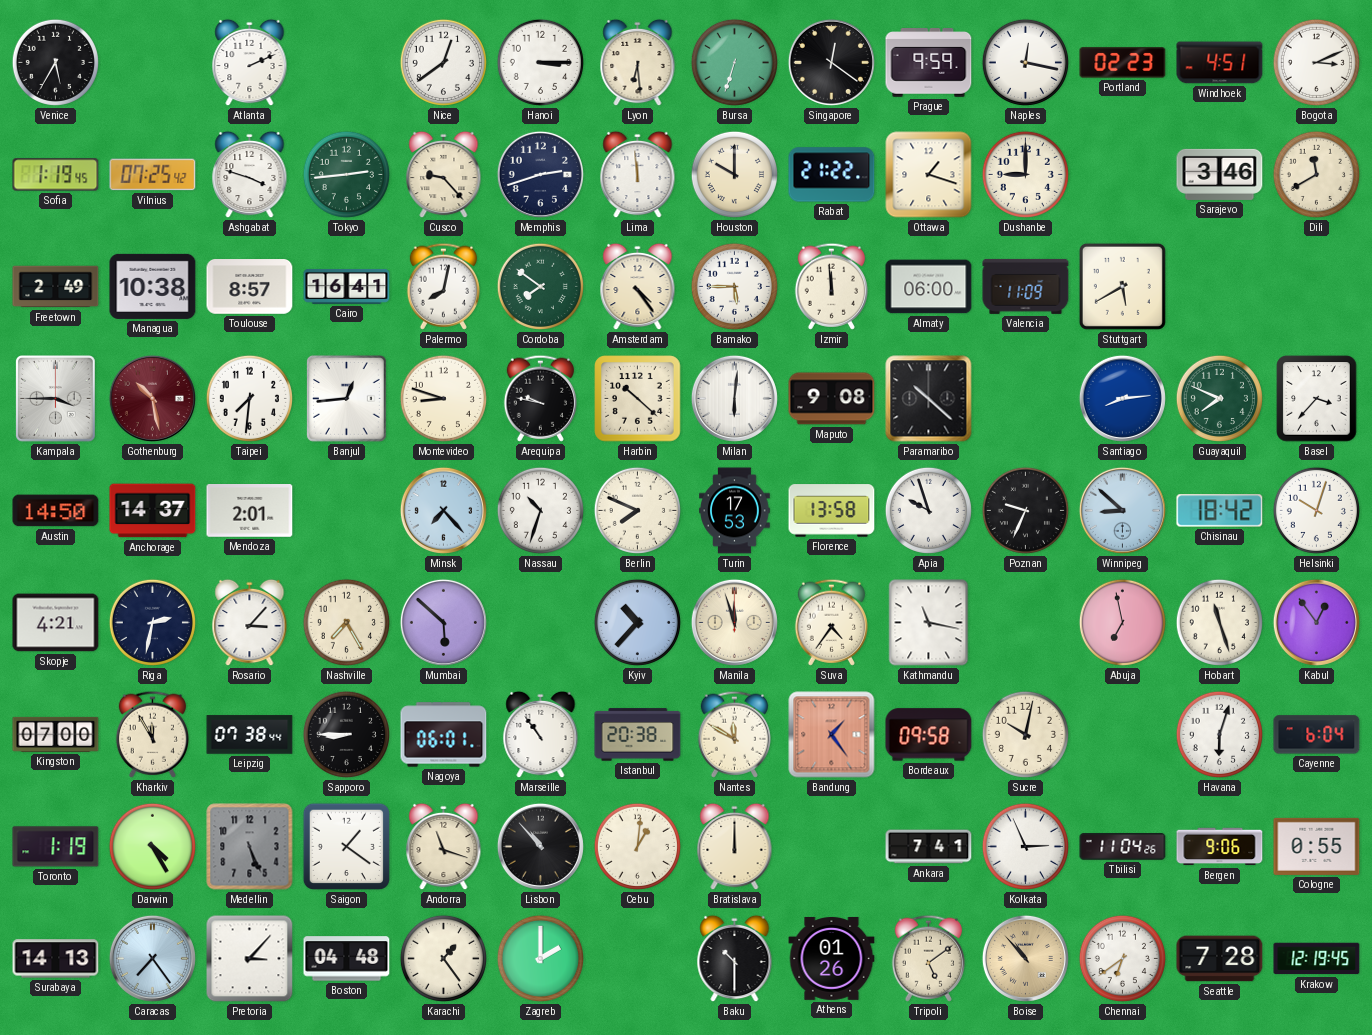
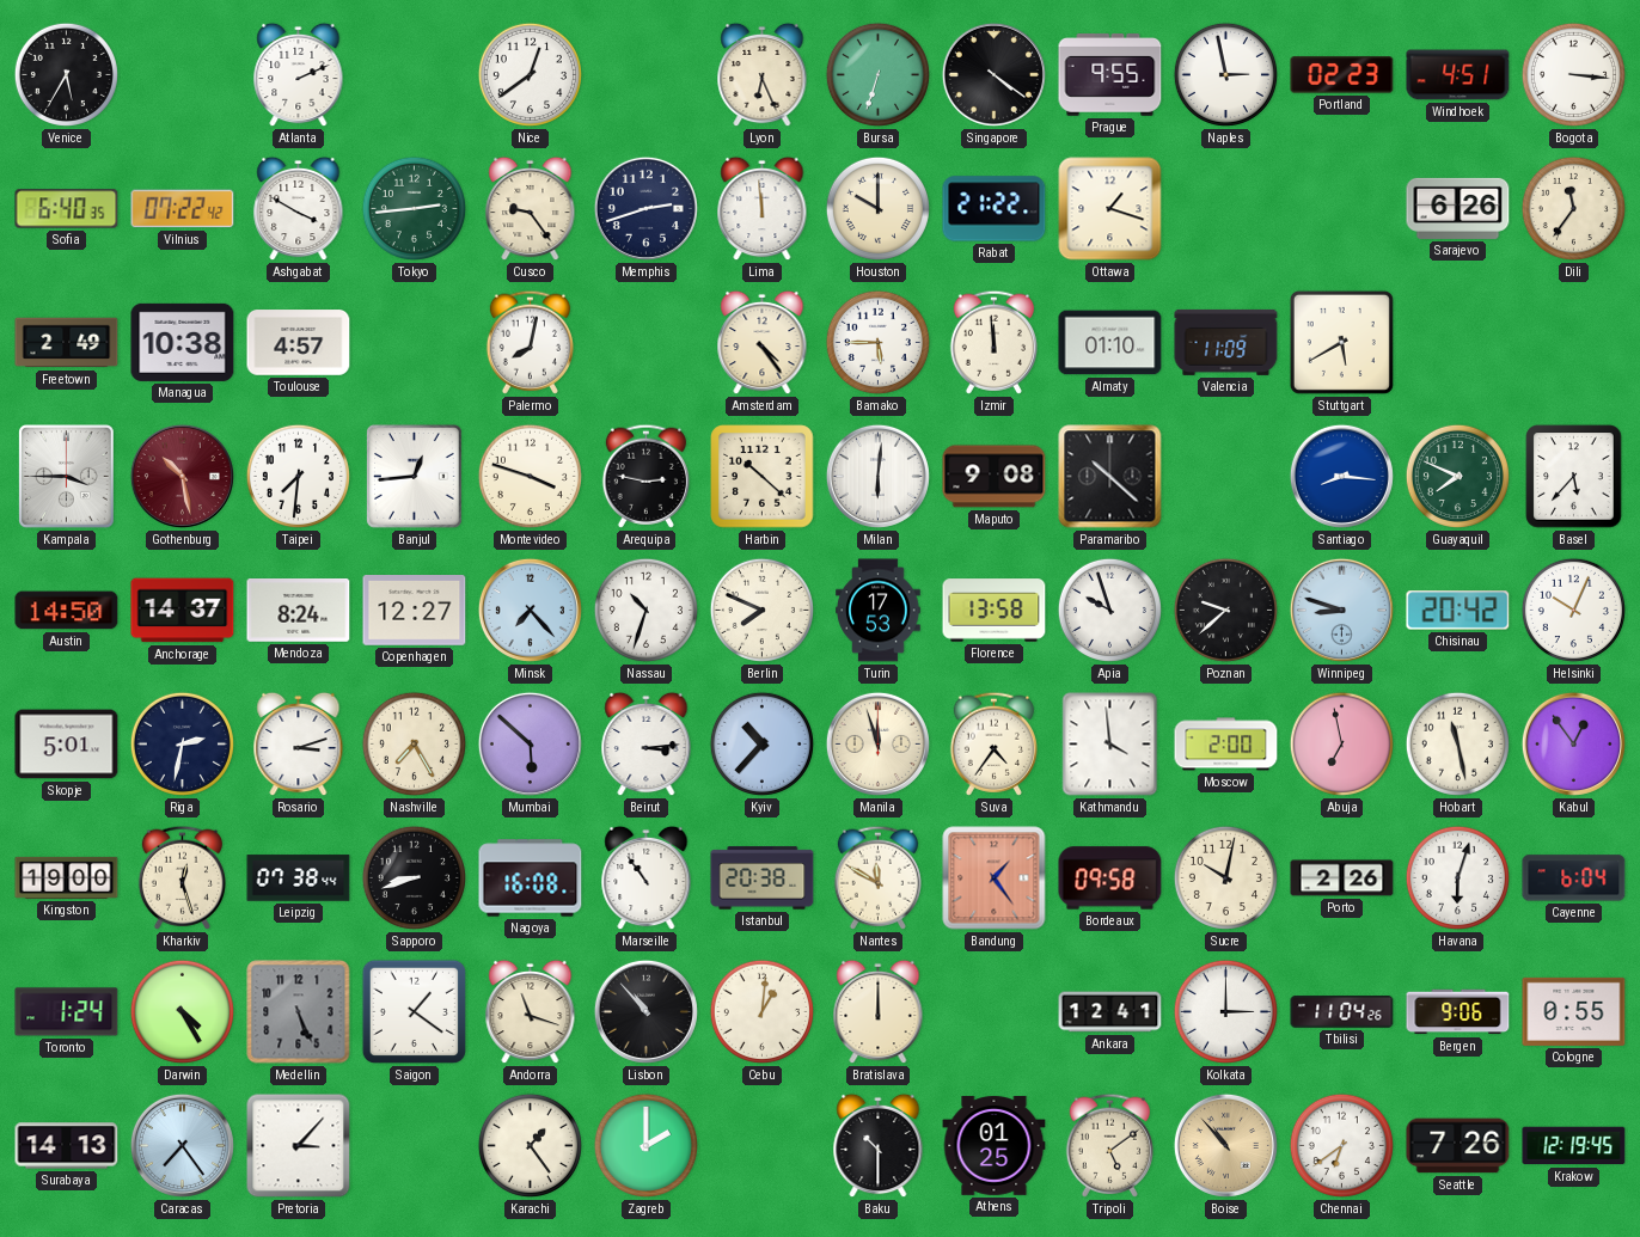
Hanoi: 3:15 -> none
Lyon: 6:29 -> 6:26
Singapore: 12:21 -> 4:21
Prague: 9:59 -> 9:55
Naples: 12:17 -> 2:58
Bogota: 3:11 -> 3:16
Sofia: 1:19 -> 6:40
Vilnius: 07:25 -> 07:22
Ashgabat: 3:48 -> 3:50
Cusco: 9:23 -> 9:24
Dushanbe: 9:00 -> none
Sarajevo: 3:46 -> 6:26
Dili: 11:40 -> 11:36
Toulouse: 8:57 -> 4:57
Cairo: 16:41 -> none
Cordoba: 7:51 -> none
Almaty: 06:00 -> 01:10
Montevideo: 8:48 -> 3:48
Arequipa: 9:47 -> 2:47
Santiago: 8:14 -> 8:16
Basel: 3:37 -> 5:37
Mendoza: 2:01 -> 8:24
Copenhagen: none -> 12:27
Poznan: 9:34 -> 9:38
Winnipeg: 8:52 -> 8:48
Chisinau: 18:42 -> 20:42
Helsinki: 10:03 -> 10:04
Skopje: 4:21 -> 5:01
Rosario: 3:07 -> 3:12
Beirut: none -> 3:14
Kathmandu: 11:17 -> 3:59
Moscow: none -> 2:00
Hobart: 11:27 -> 11:28
Kingston: 07:00 -> 19:00
Kharkiv: 11:55 -> 12:27
Sapporo: 8:45 -> 8:42
Nagoya: 06:01 -> 16:08
Porto: none -> 2:26
Toronto: 1:19 -> 1:24
Ankara: 7:41 -> 12:41
Kolkata: 2:56 -> 3:00
Boston: 04:48 -> none
Athens: 01:26 -> 01:25
Seattle: 7:28 -> 7:26
